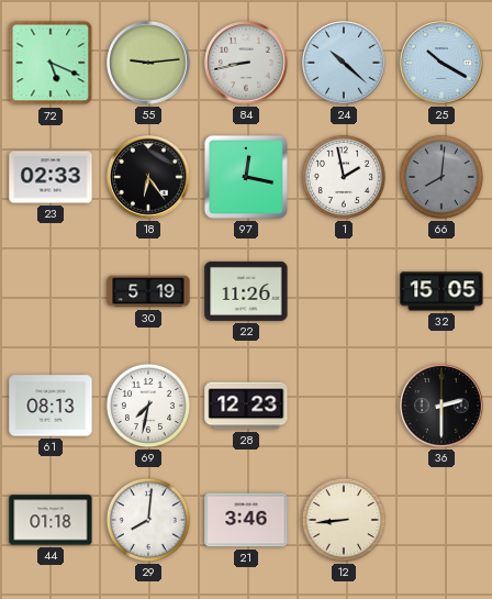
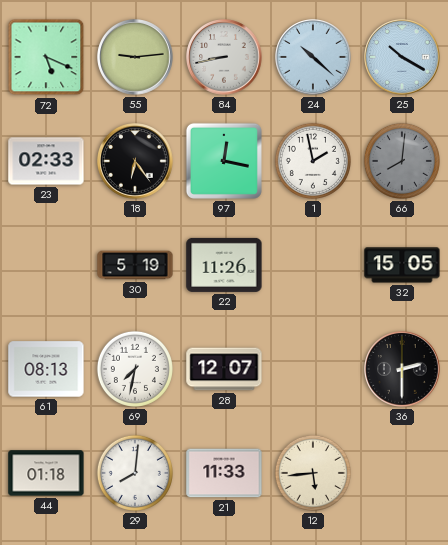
28: 12:23 -> 12:07
21: 3:46 -> 11:33
12: 8:44 -> 5:44
